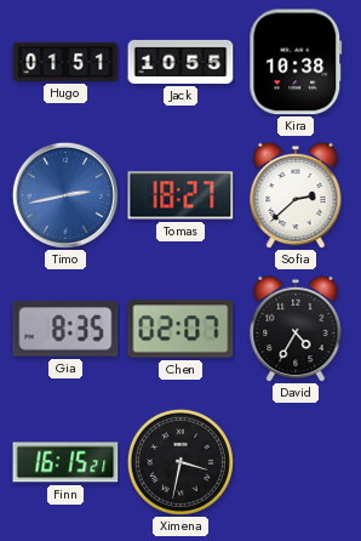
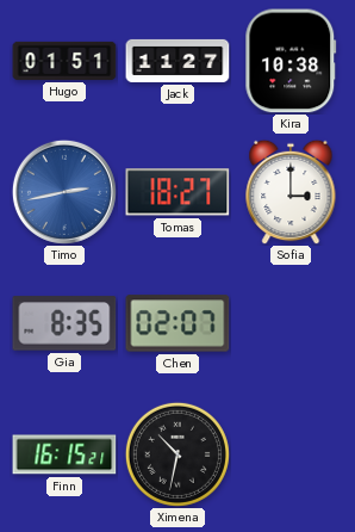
Jack: 10:55 -> 11:27
Sofia: 2:38 -> 3:00
David: 4:35 -> none
Ximena: 3:32 -> 10:32
